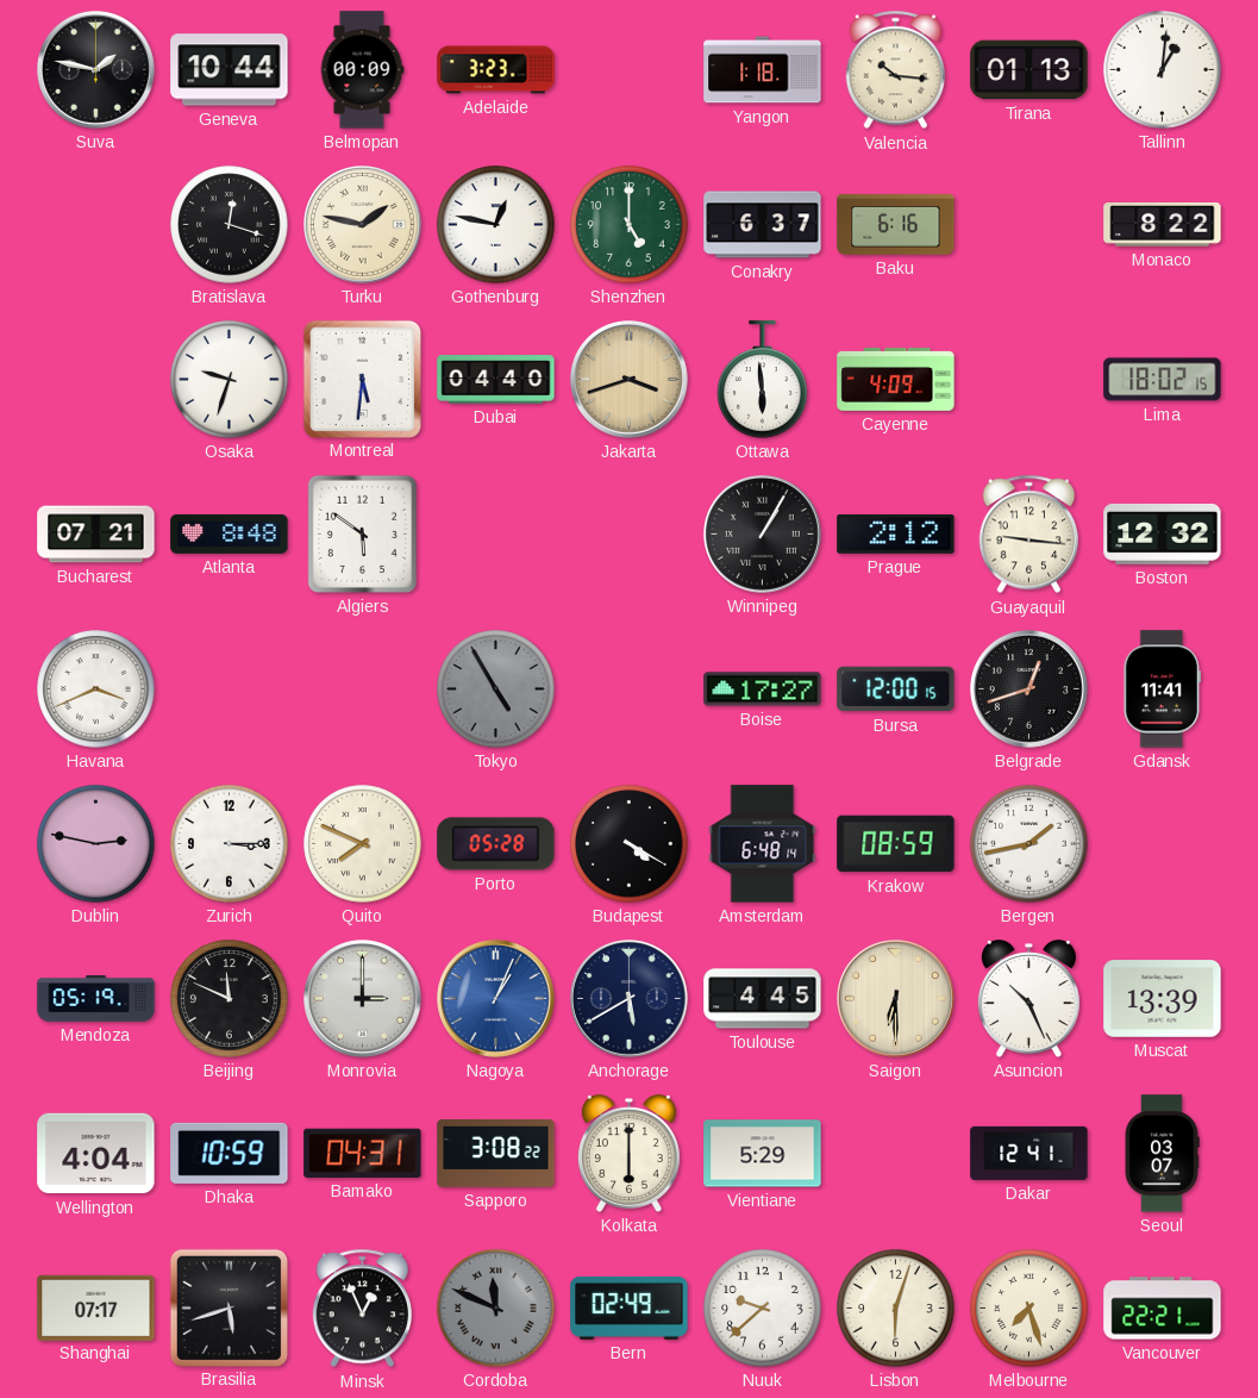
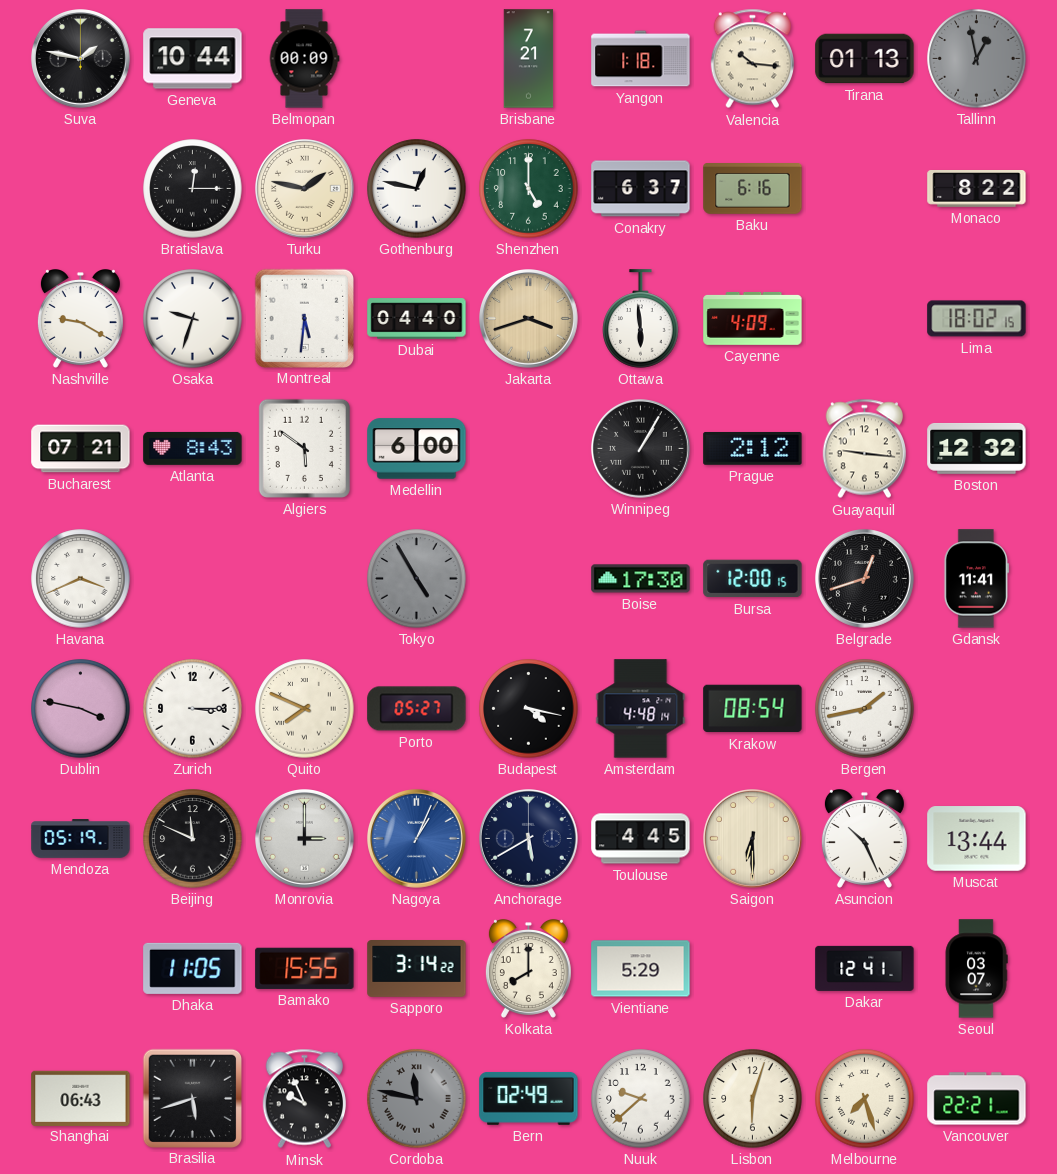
Adelaide: 3:23 -> none
Brisbane: none -> 7:21
Tallinn: 1:01 -> 12:58
Tallinn dial: white -> grey
Bratislava: 12:18 -> 12:15
Nashville: none -> 9:20
Atlanta: 8:48 -> 8:43
Medellin: none -> 6:00
Boise: 17:27 -> 17:30
Dublin: 2:47 -> 3:47
Porto: 05:28 -> 05:27
Budapest: 4:20 -> 4:17
Amsterdam: 6:48 -> 4:48
Krakow: 08:59 -> 08:54
Muscat: 13:39 -> 13:44
Wellington: 4:04 -> none
Dhaka: 10:59 -> 11:05
Bamako: 04:31 -> 15:55
Sapporo: 3:08 -> 3:14
Kolkata: 6:00 -> 8:00
Shanghai: 07:17 -> 06:43
Minsk: 12:56 -> 9:56
Cordoba: 11:49 -> 11:47
